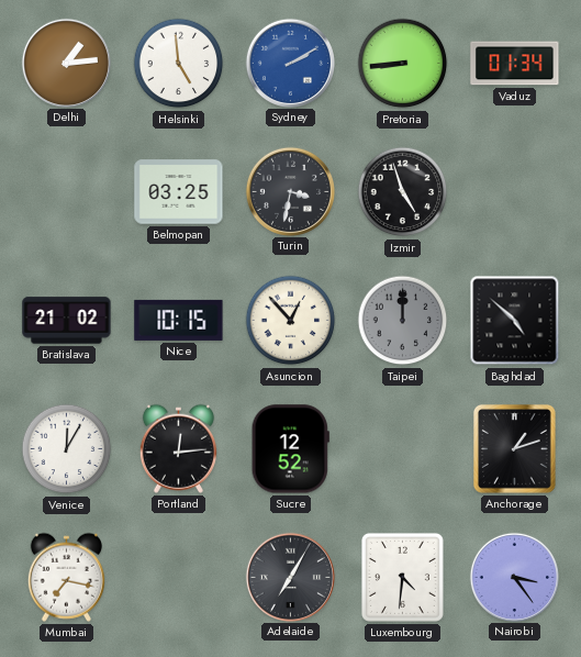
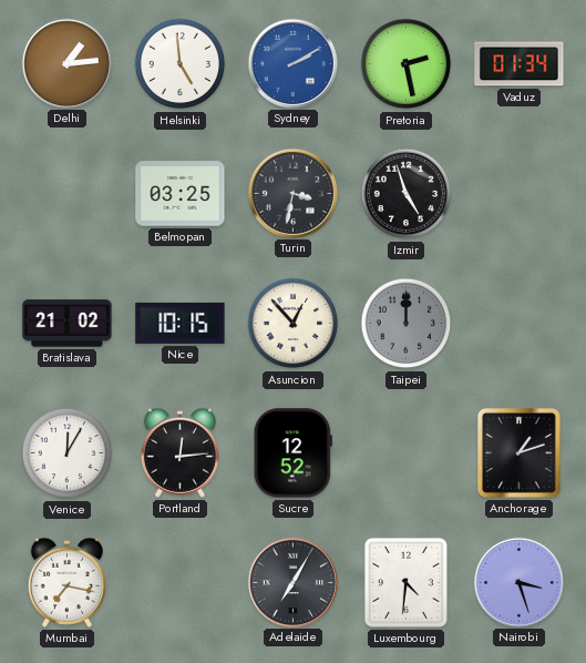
Pretoria: 8:44 -> 2:28
Baghdad: 4:52 -> none
Nairobi: 3:24 -> 3:27
